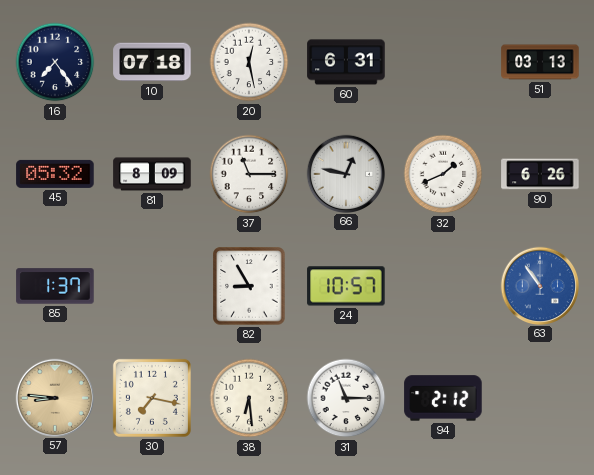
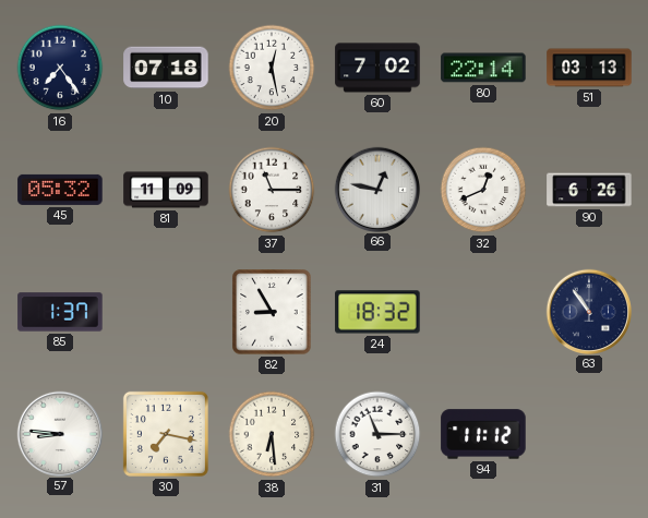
60: 6:31 -> 7:02
80: none -> 22:14
81: 8:09 -> 11:09
32: 1:41 -> 12:41
24: 10:57 -> 18:32
63 dial: blue -> navy
57 dial: champagne -> white
94: 2:12 -> 11:12
